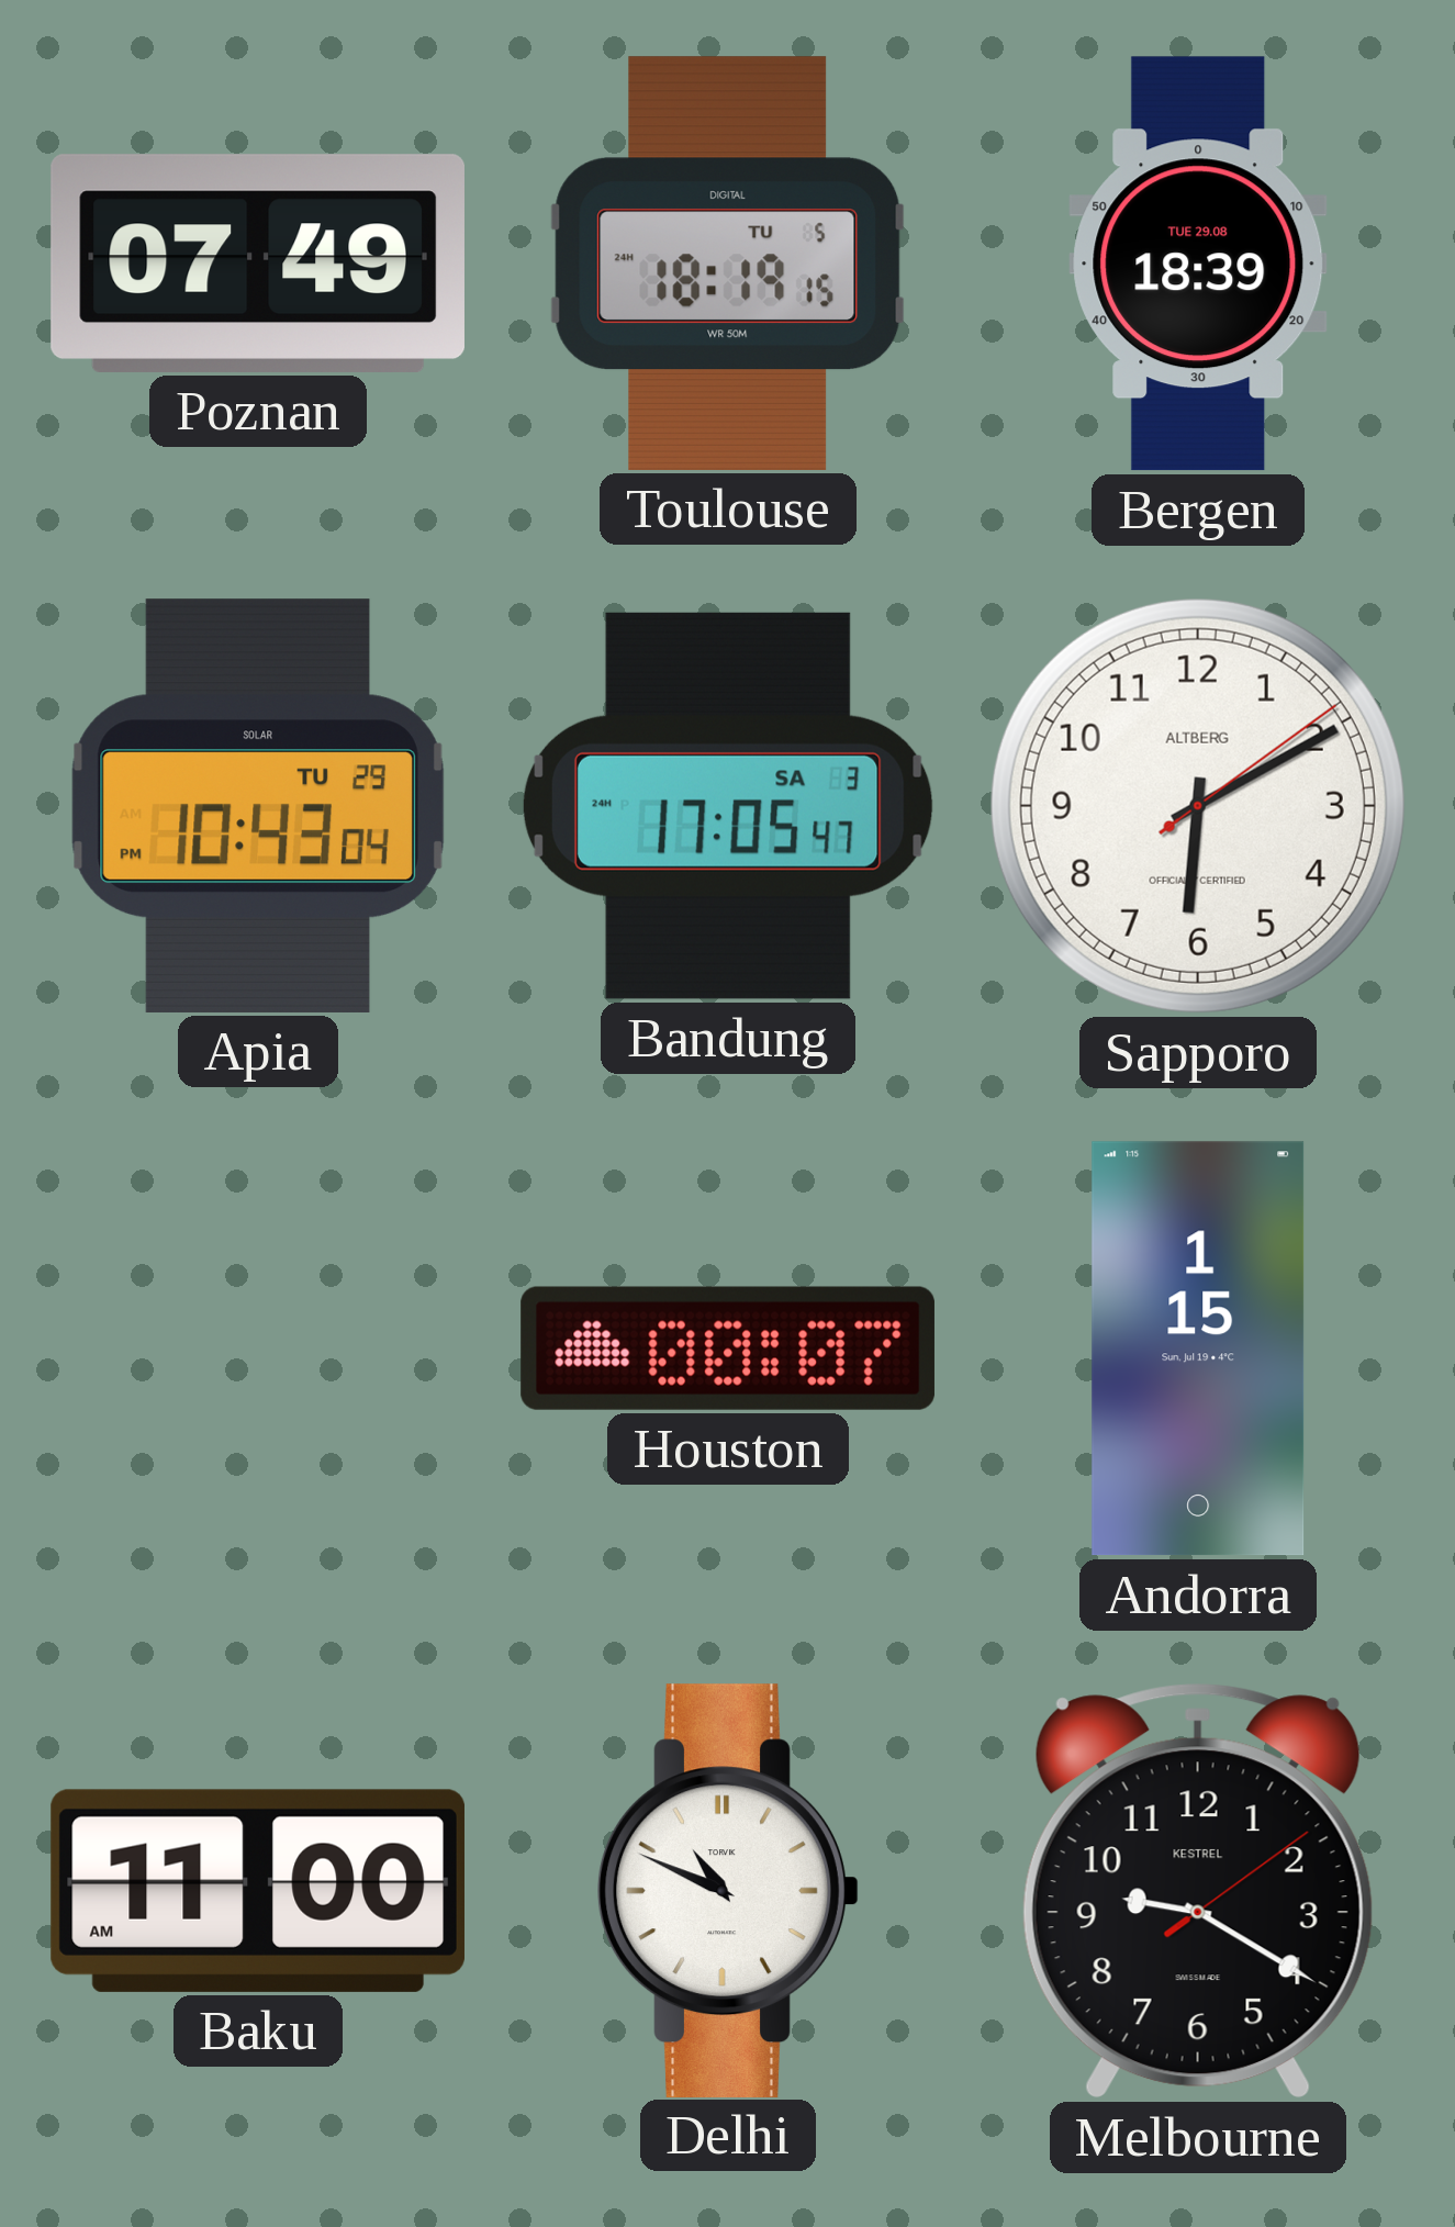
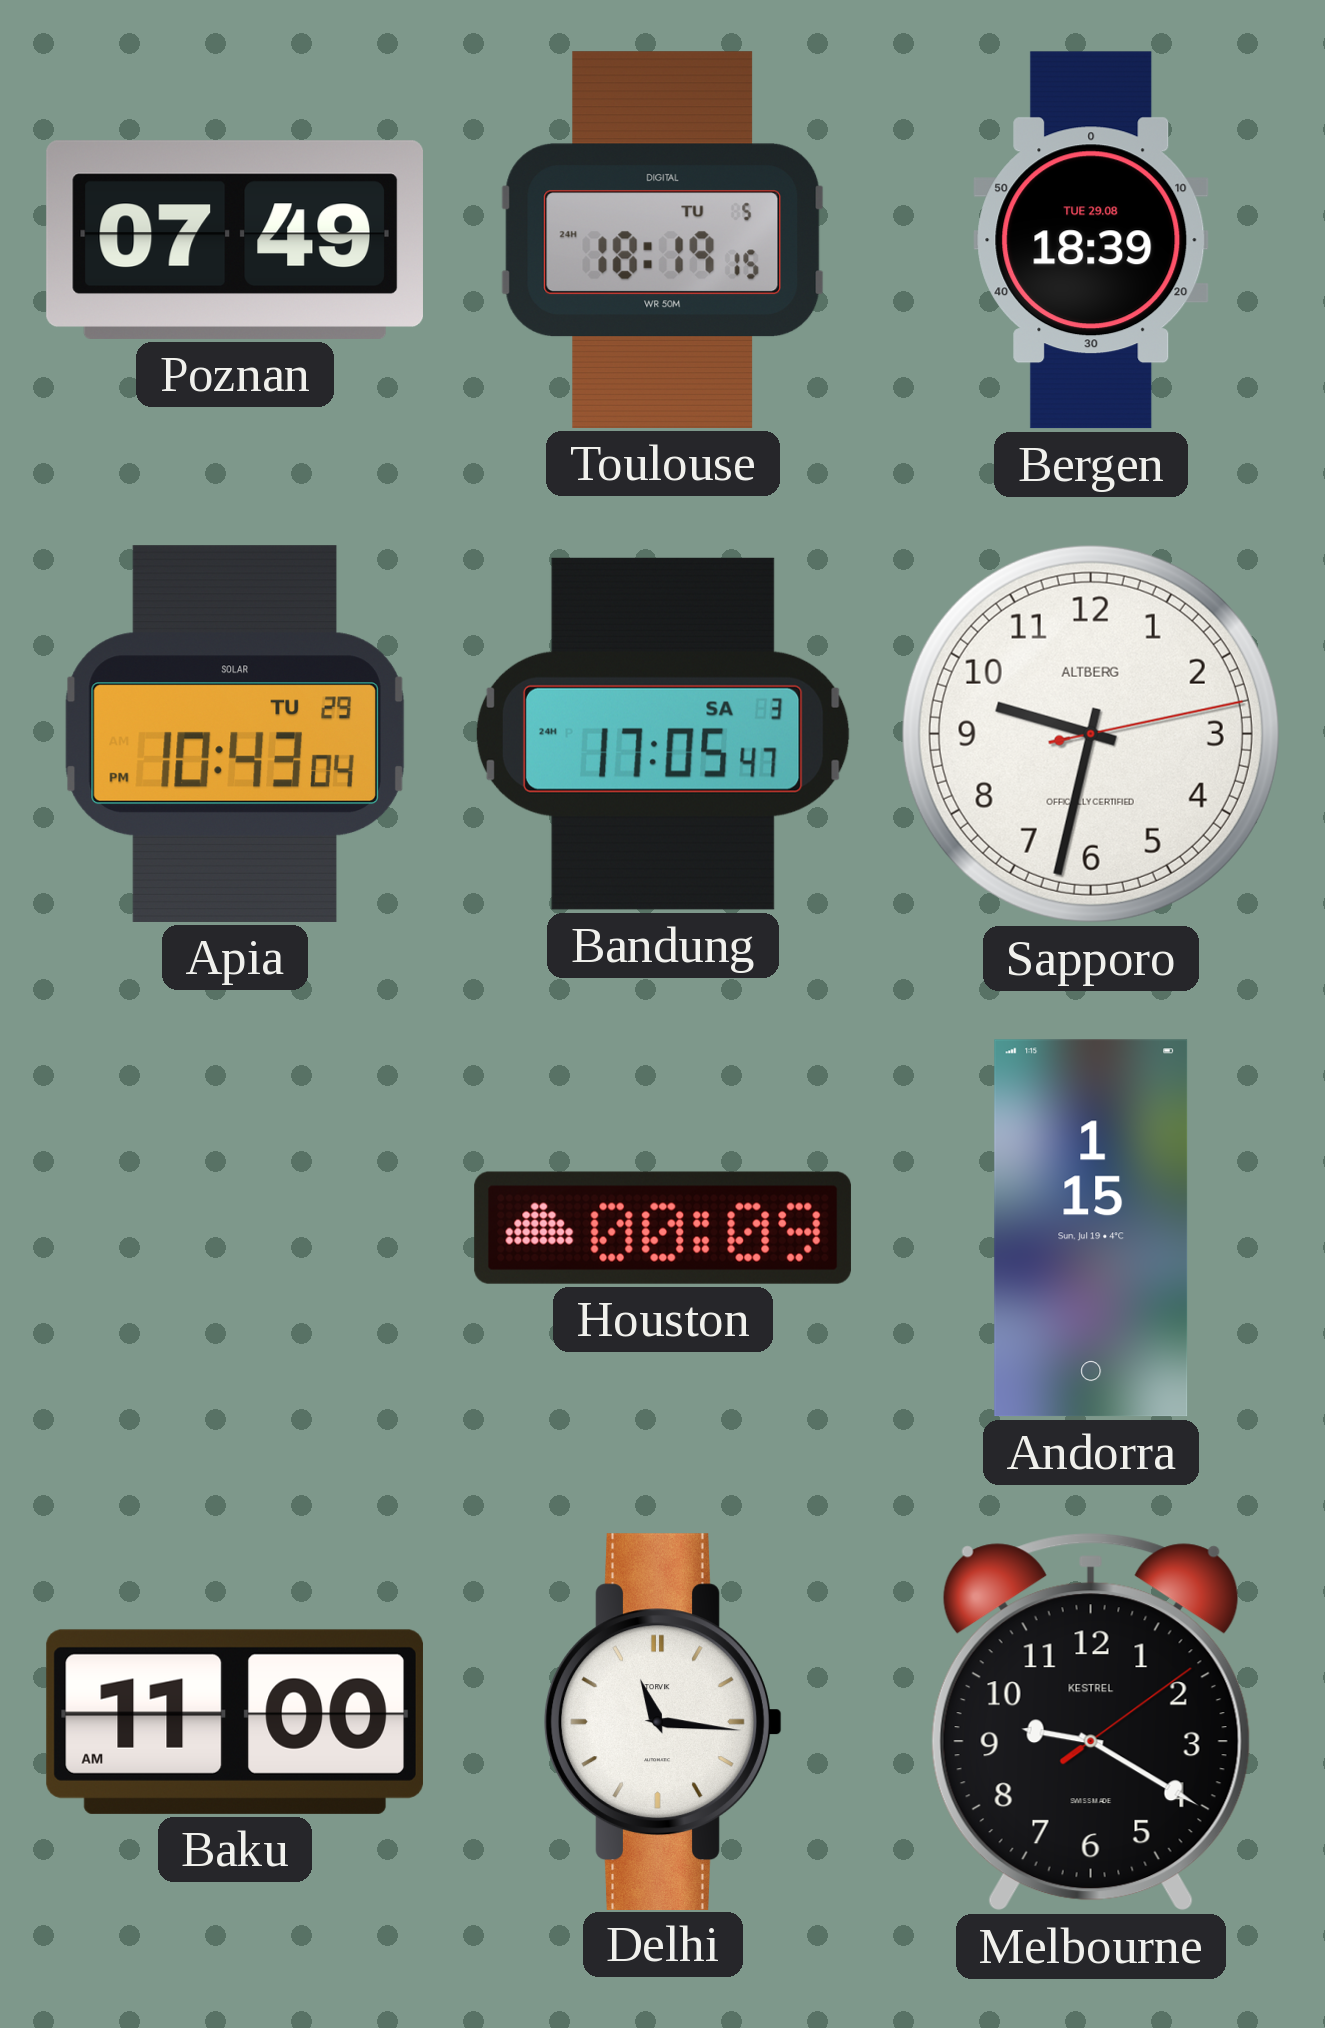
Sapporo: 6:10 -> 9:32
Houston: 00:07 -> 00:09
Delhi: 10:49 -> 11:16
